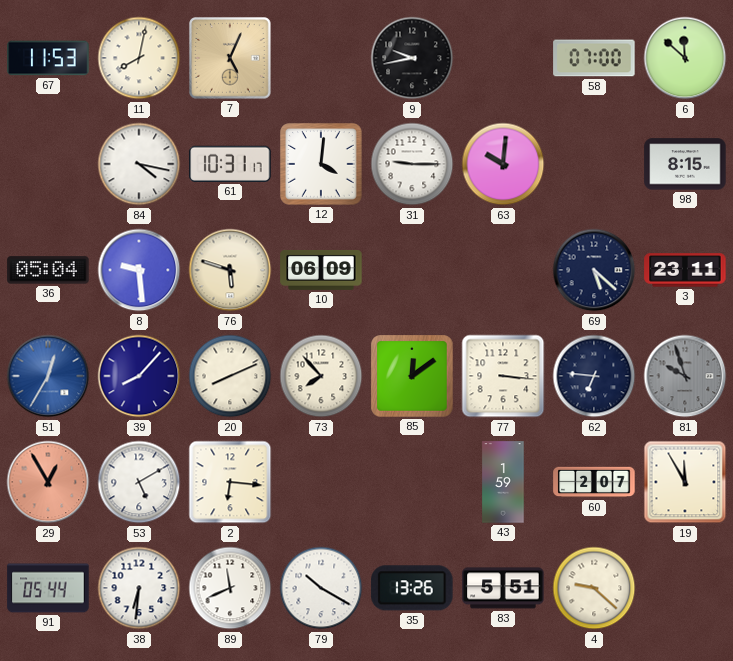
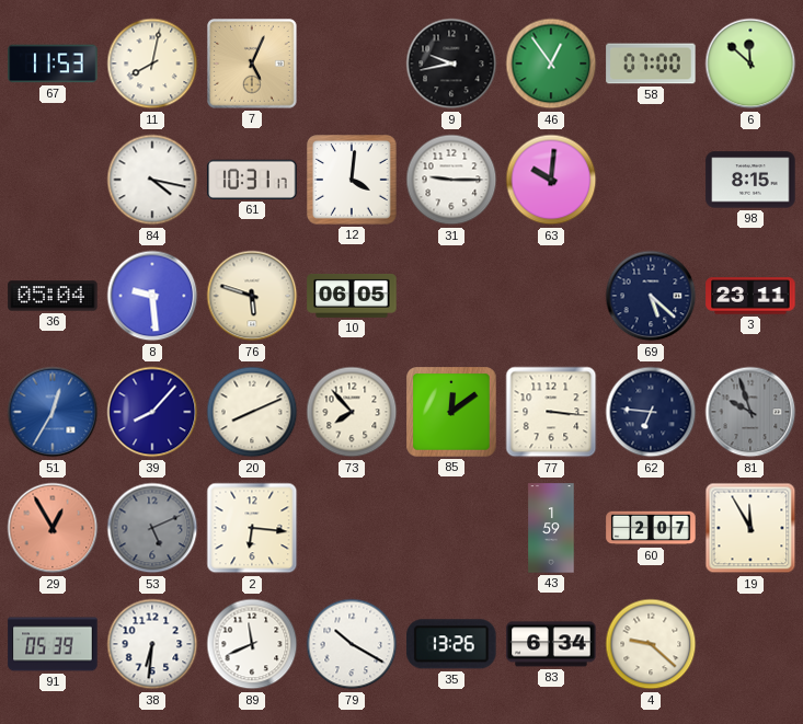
46: none -> 12:54
10: 06:09 -> 06:05
53: 5:10 -> 5:11
53 dial: white -> grey
91: 05:44 -> 05:39
83: 5:51 -> 6:34
